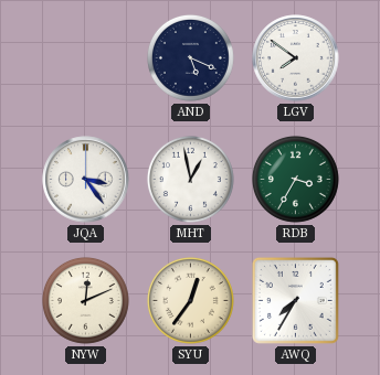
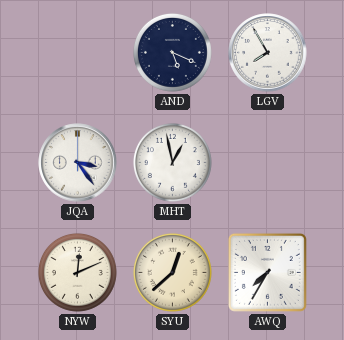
LGV: 7:51 -> 7:55
RDB: 3:35 -> none
SYU: 12:36 -> 12:38
